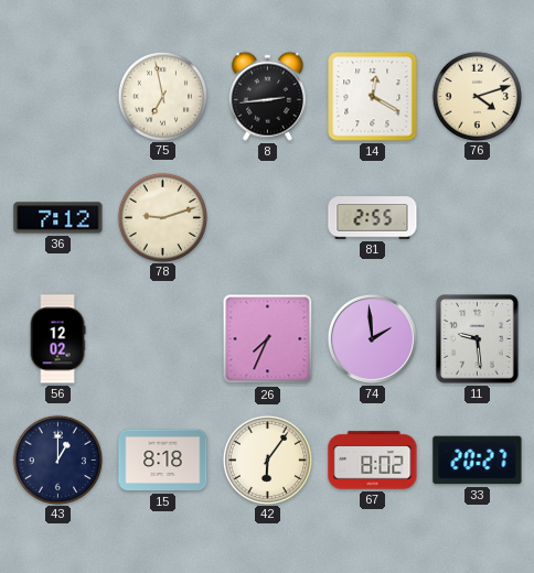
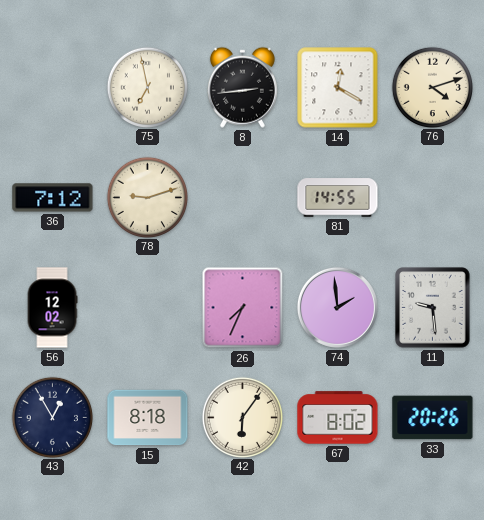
81: 2:55 -> 14:55
43: 1:00 -> 12:55
33: 20:27 -> 20:26
